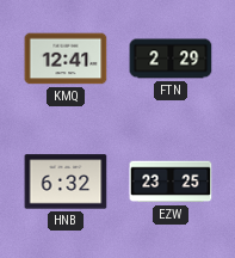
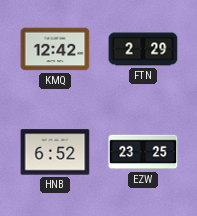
KMQ: 12:41 -> 12:42
HNB: 6:32 -> 6:52
